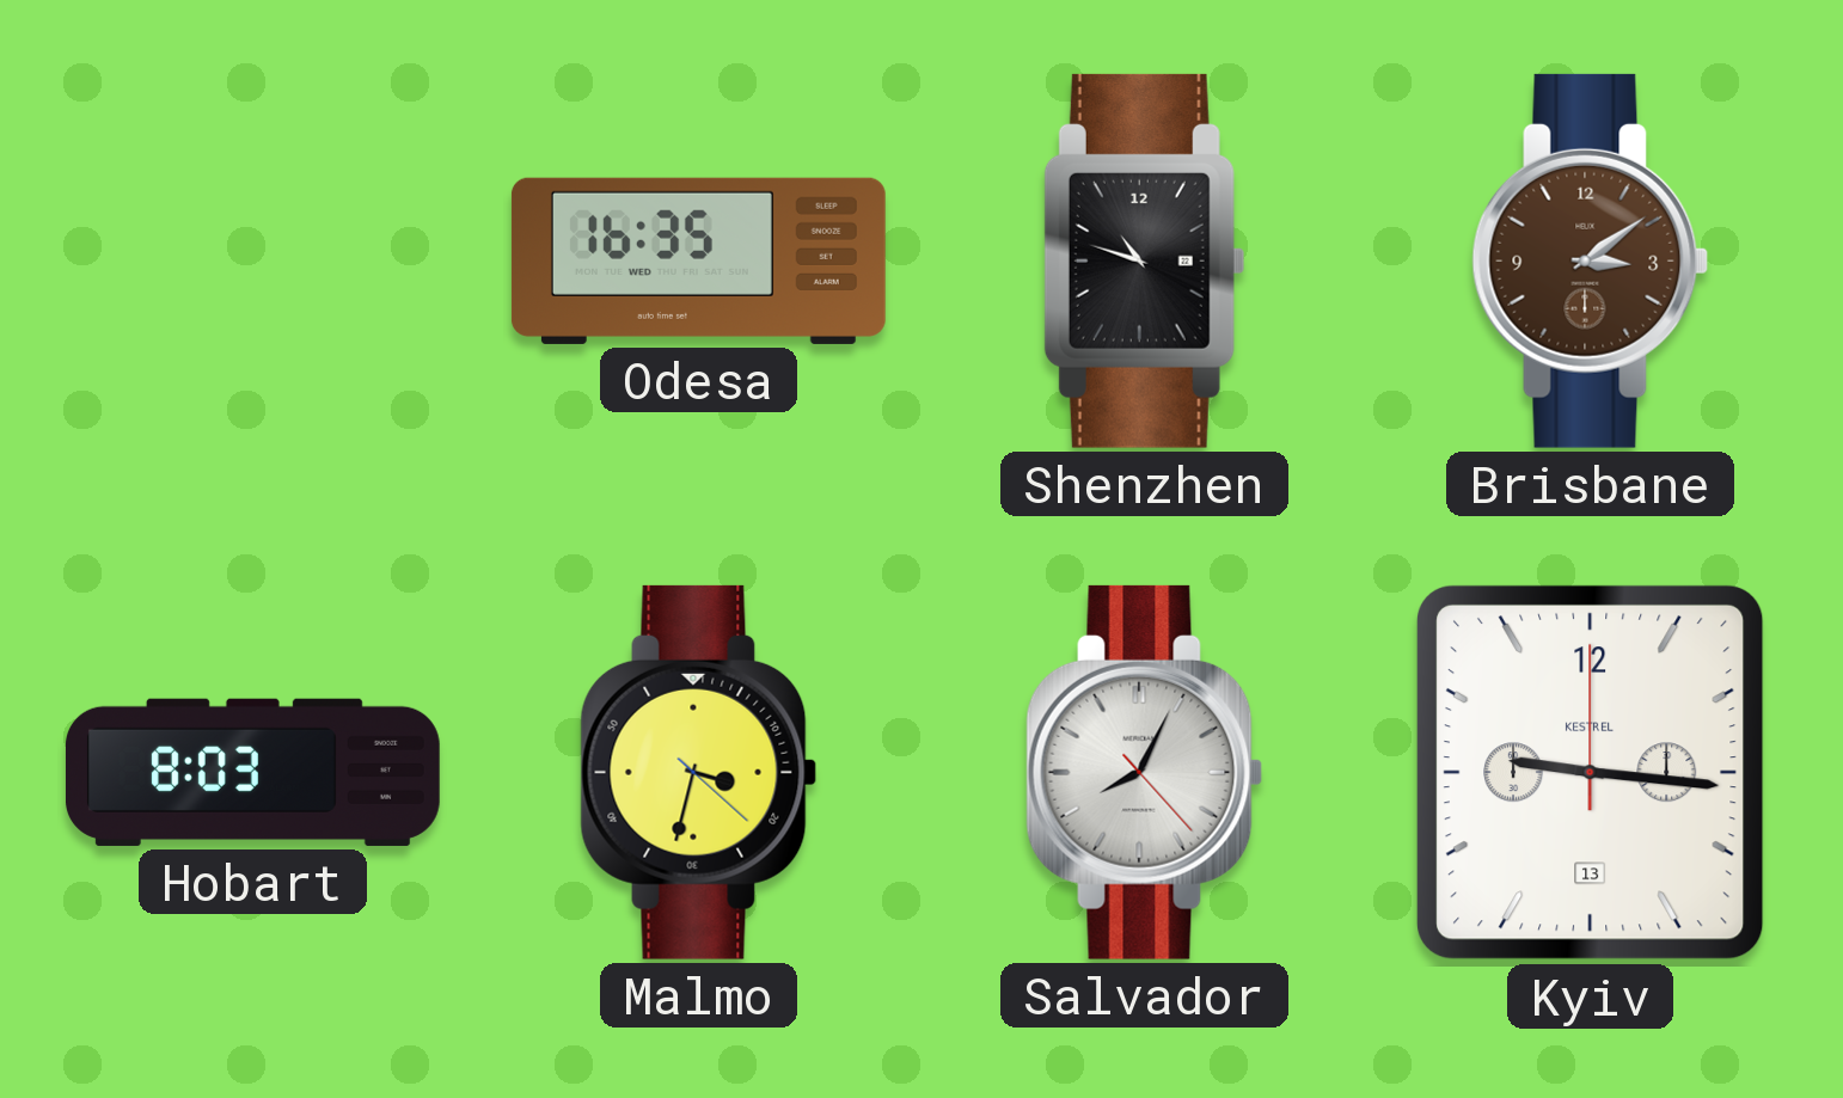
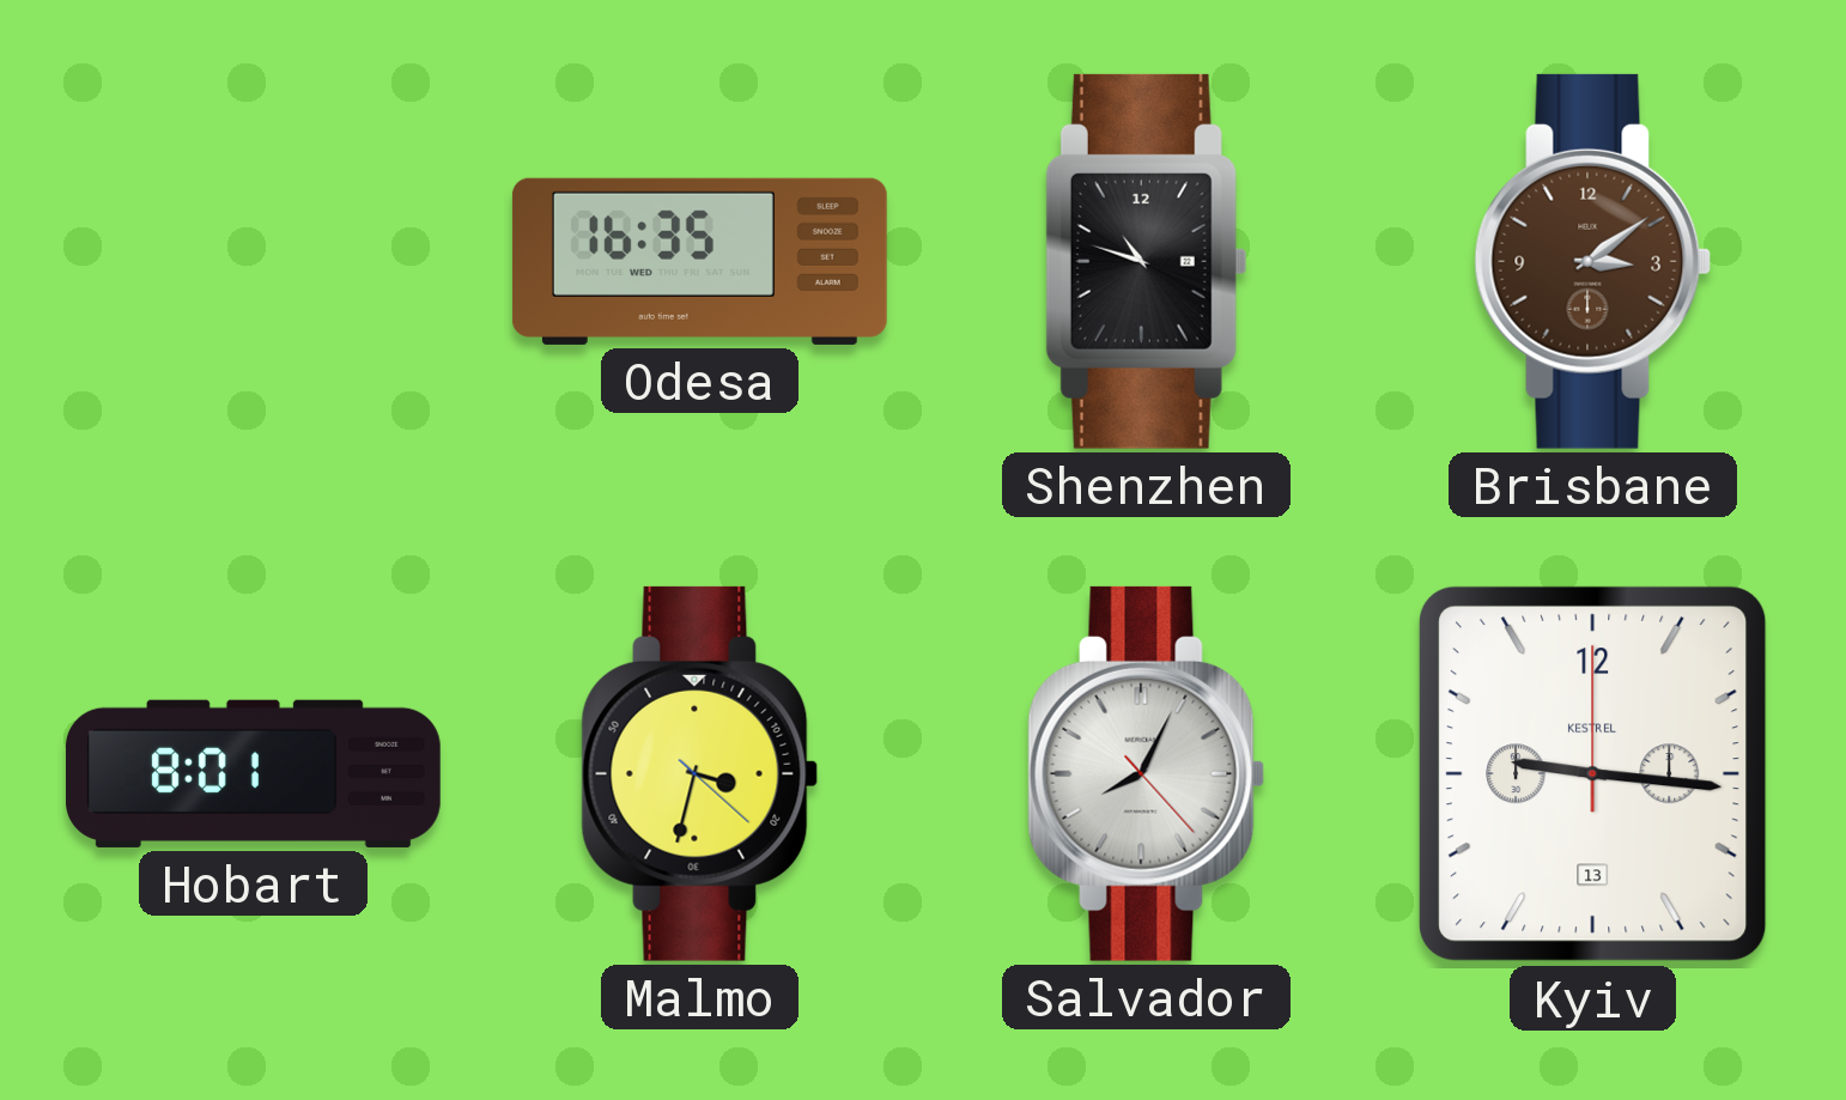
Hobart: 8:03 -> 8:01
